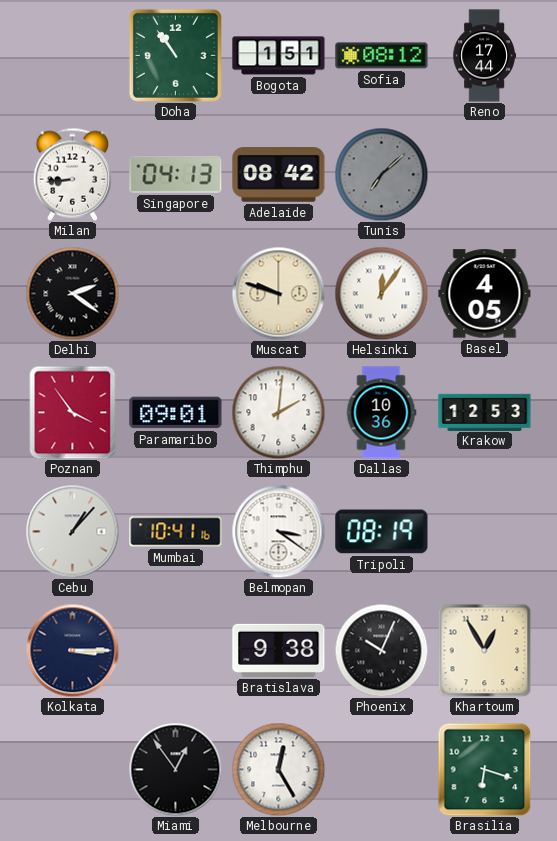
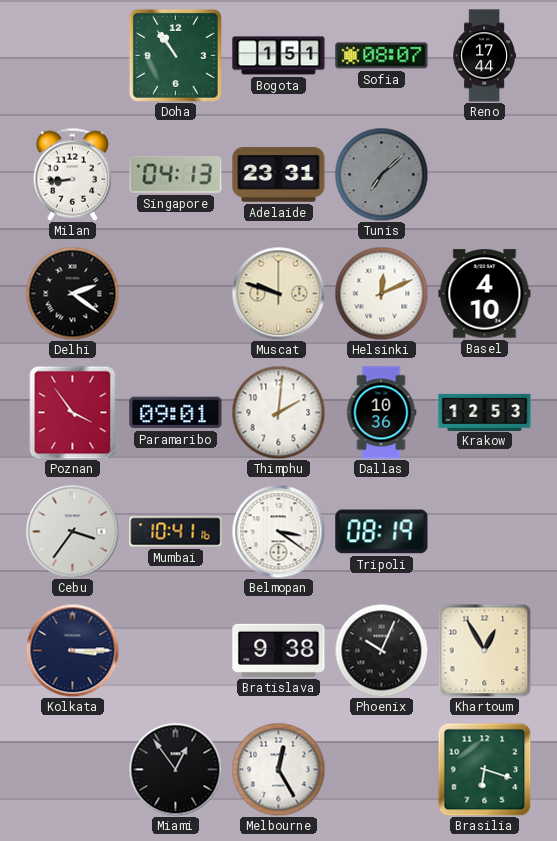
Sofia: 08:12 -> 08:07
Adelaide: 08:42 -> 23:31
Helsinki: 12:06 -> 12:11
Basel: 4:05 -> 4:10
Cebu: 1:07 -> 3:36
